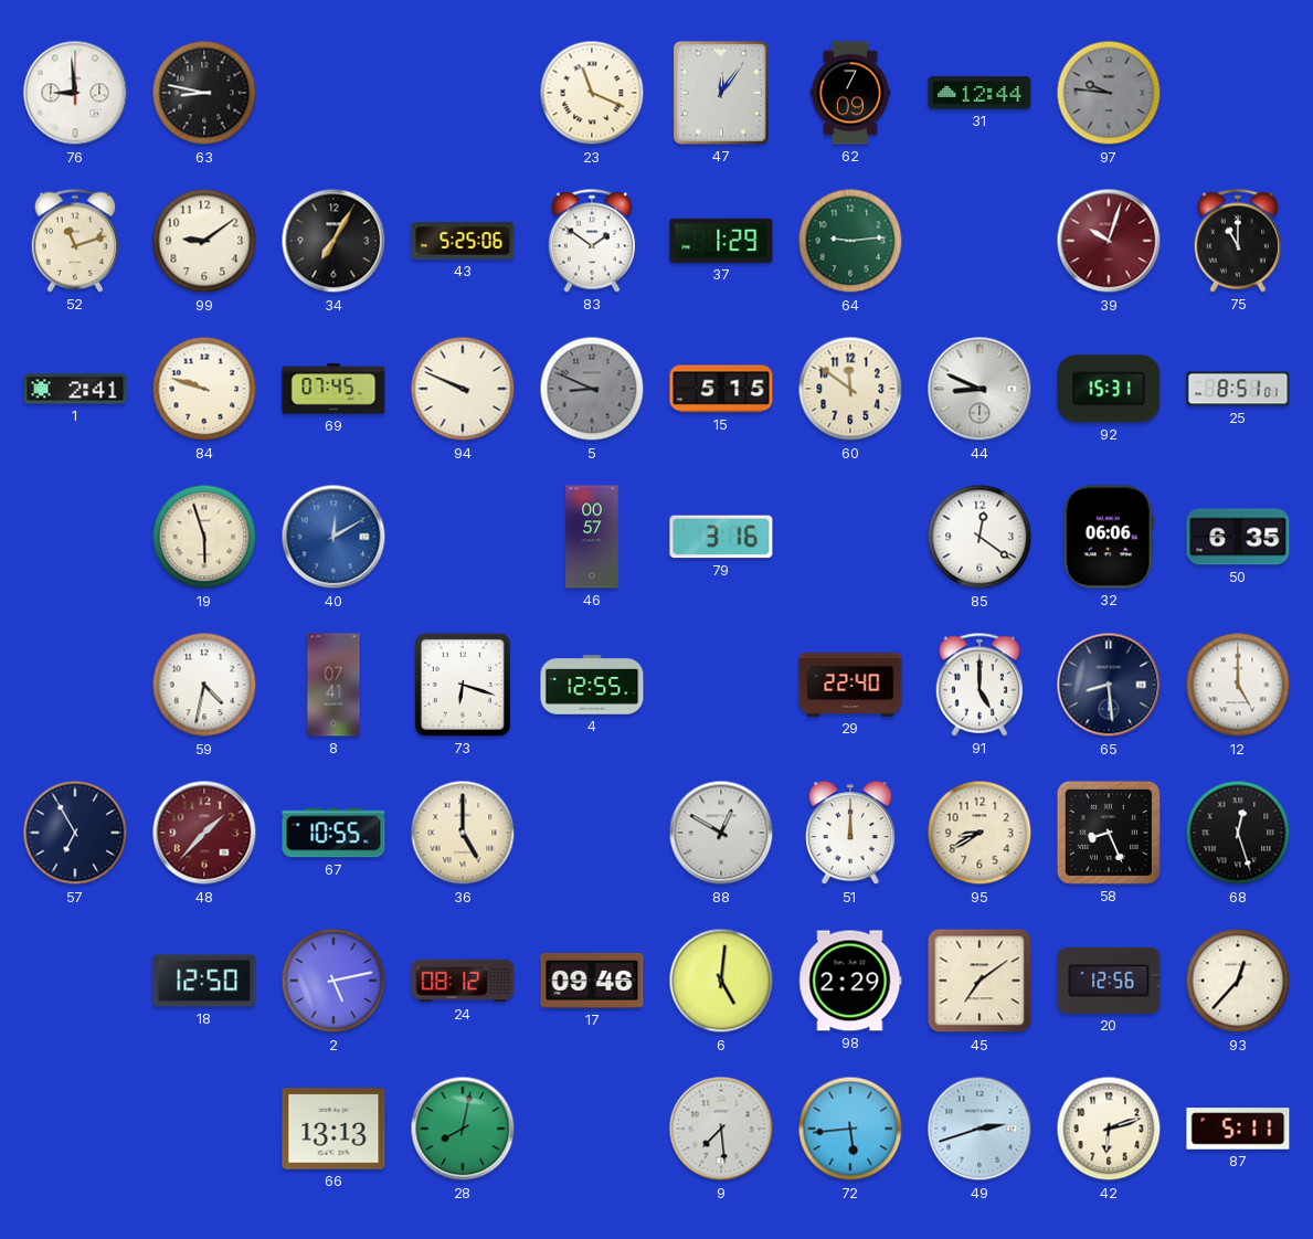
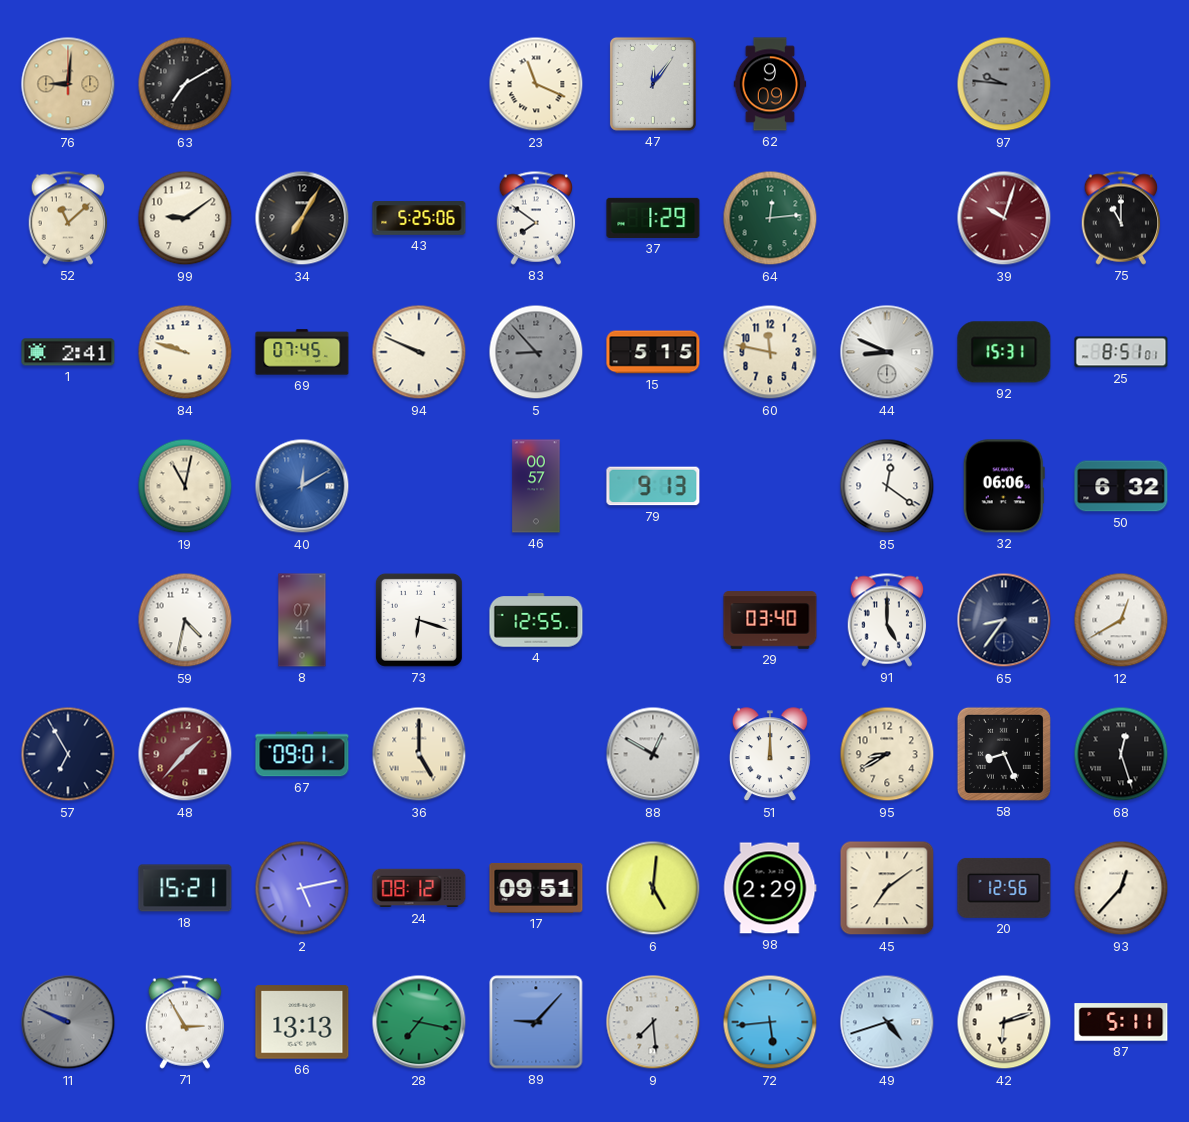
76: 8:59 -> 9:01
76 dial: white -> champagne
63: 8:47 -> 7:10
62: 7:09 -> 9:09
31: 12:44 -> none
52: 11:12 -> 11:08
83: 1:51 -> 7:51
64: 9:14 -> 12:14
5: 8:49 -> 8:53
60: 11:51 -> 11:47
19: 5:57 -> 11:02
79: 3:16 -> 9:13
50: 6:35 -> 6:32
29: 22:40 -> 03:40
65: 8:29 -> 8:36
12: 5:00 -> 12:40
67: 10:55 -> 09:01
18: 12:50 -> 15:21
17: 09:46 -> 09:51
11: none -> 9:49
71: none -> 2:55
28: 8:02 -> 7:17
89: none -> 9:07
49: 2:42 -> 4:42
